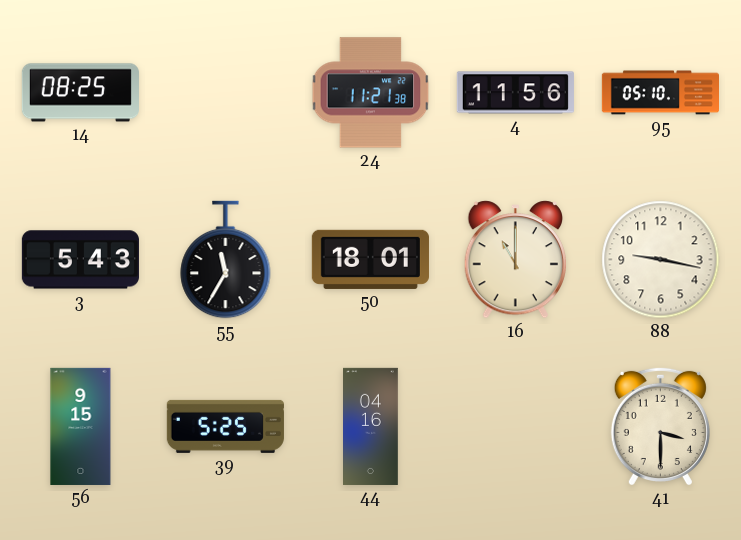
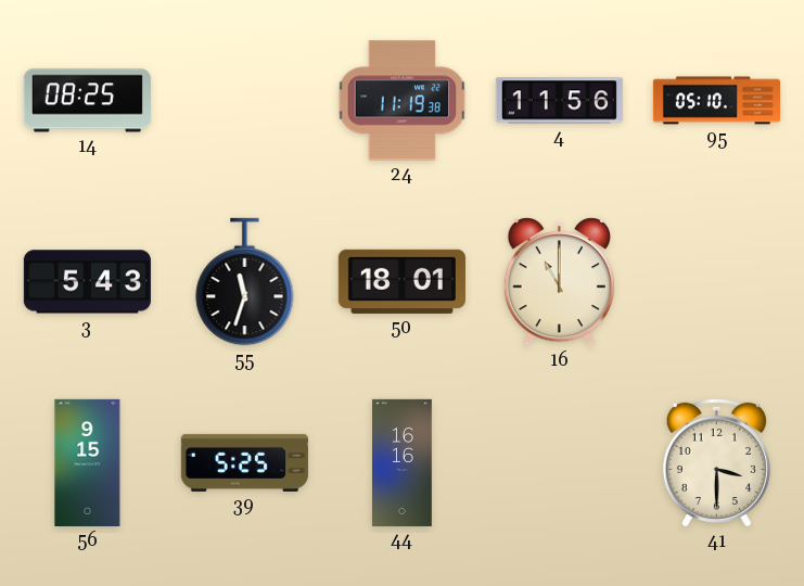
24: 11:21 -> 11:19
55: 11:35 -> 11:33
88: 9:17 -> none
44: 04:16 -> 16:16
